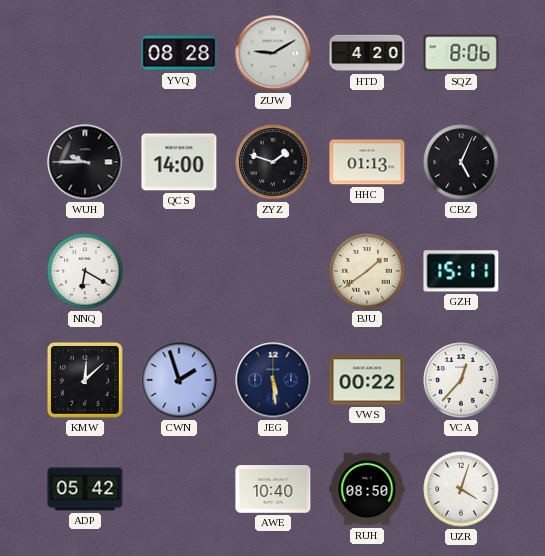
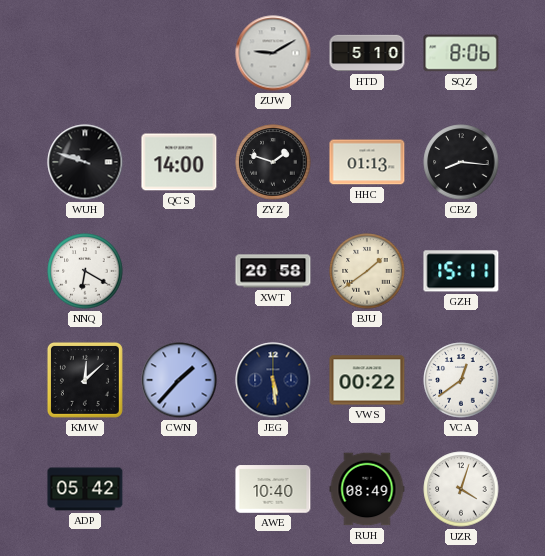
YVQ: 08:28 -> none
HTD: 4:20 -> 5:10
WUH: 9:45 -> 9:48
CBZ: 5:04 -> 8:16
XWT: none -> 20:58
CWN: 1:57 -> 1:37
VCA: 12:37 -> 12:39
RUH: 08:50 -> 08:49
